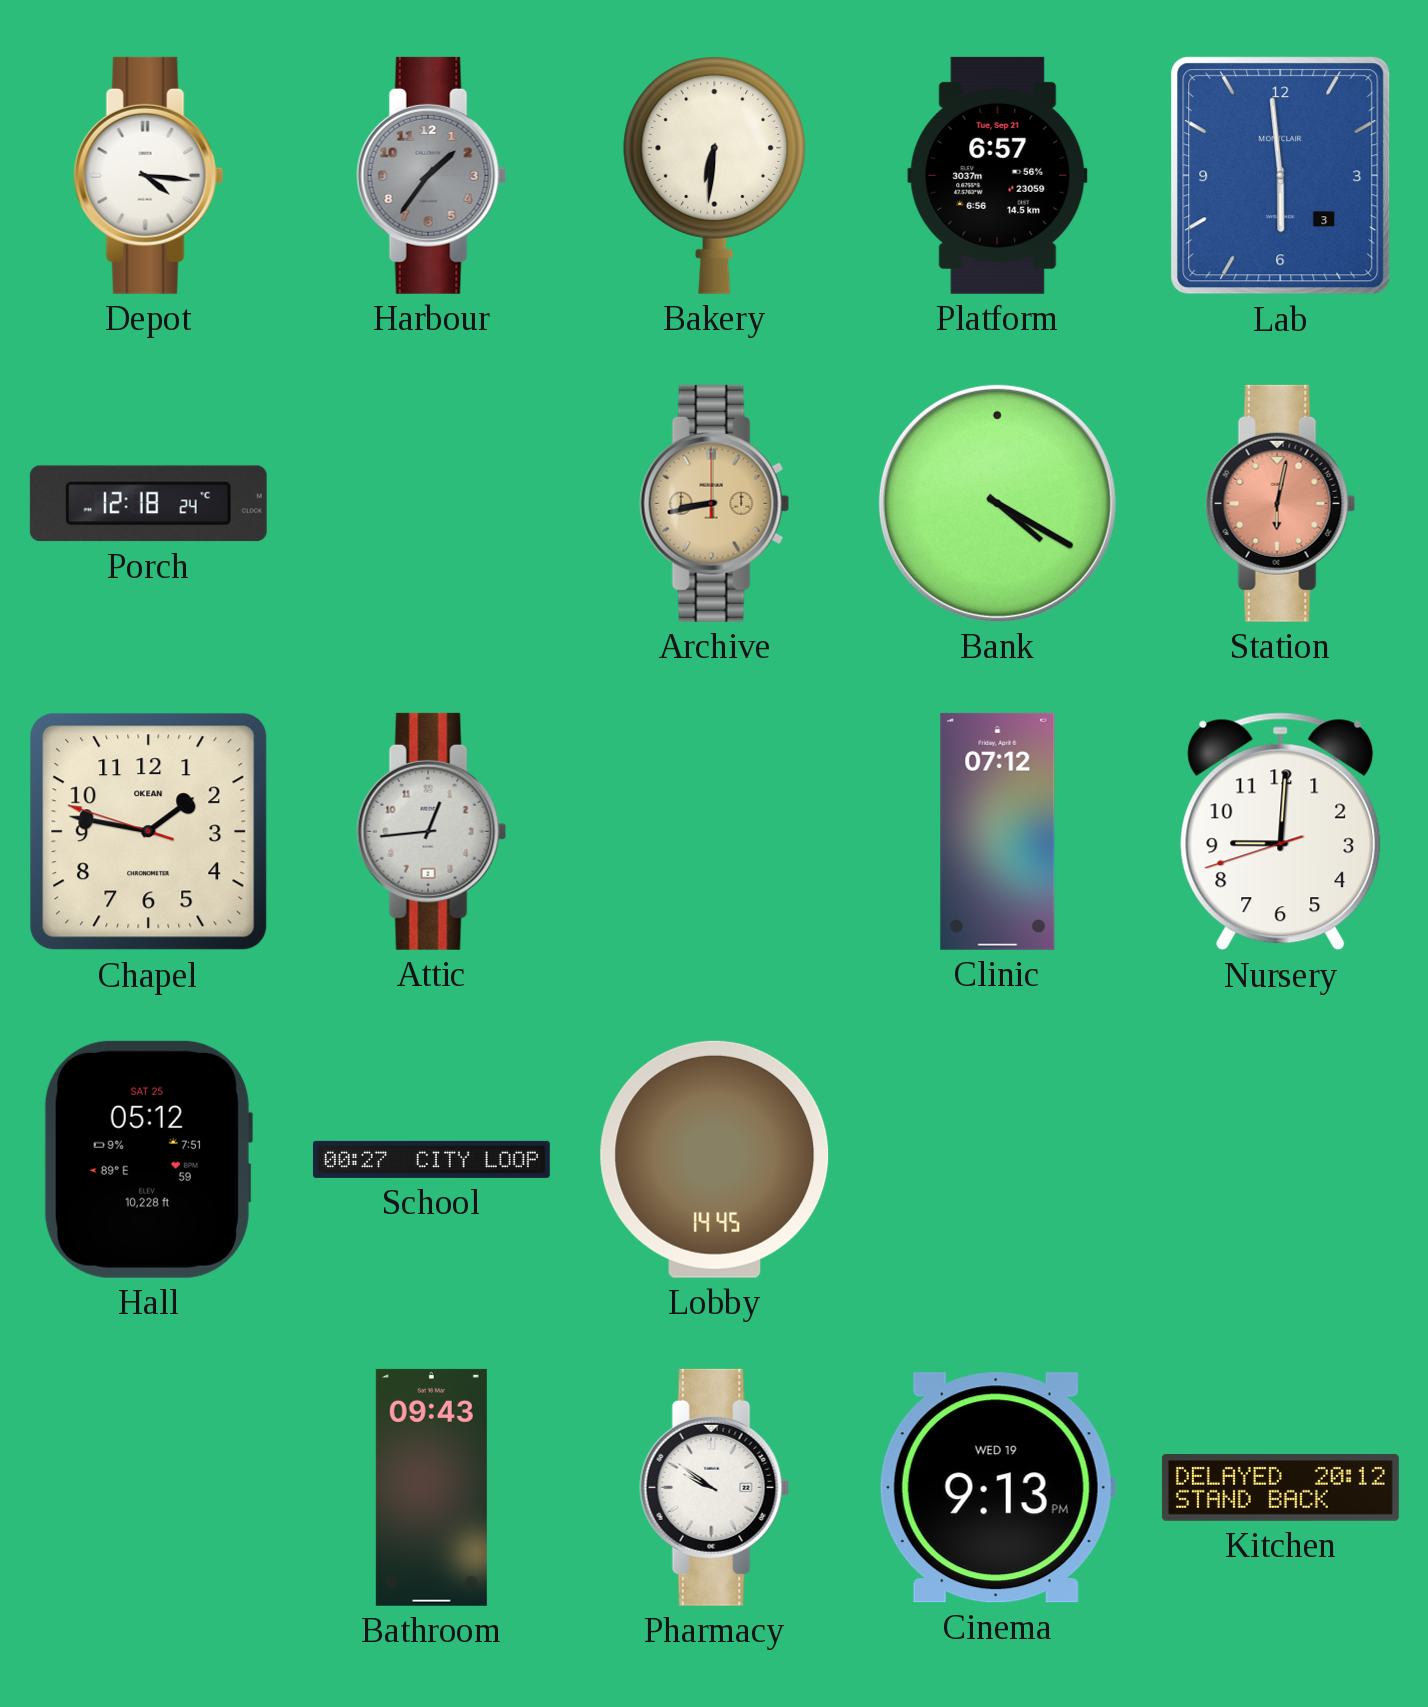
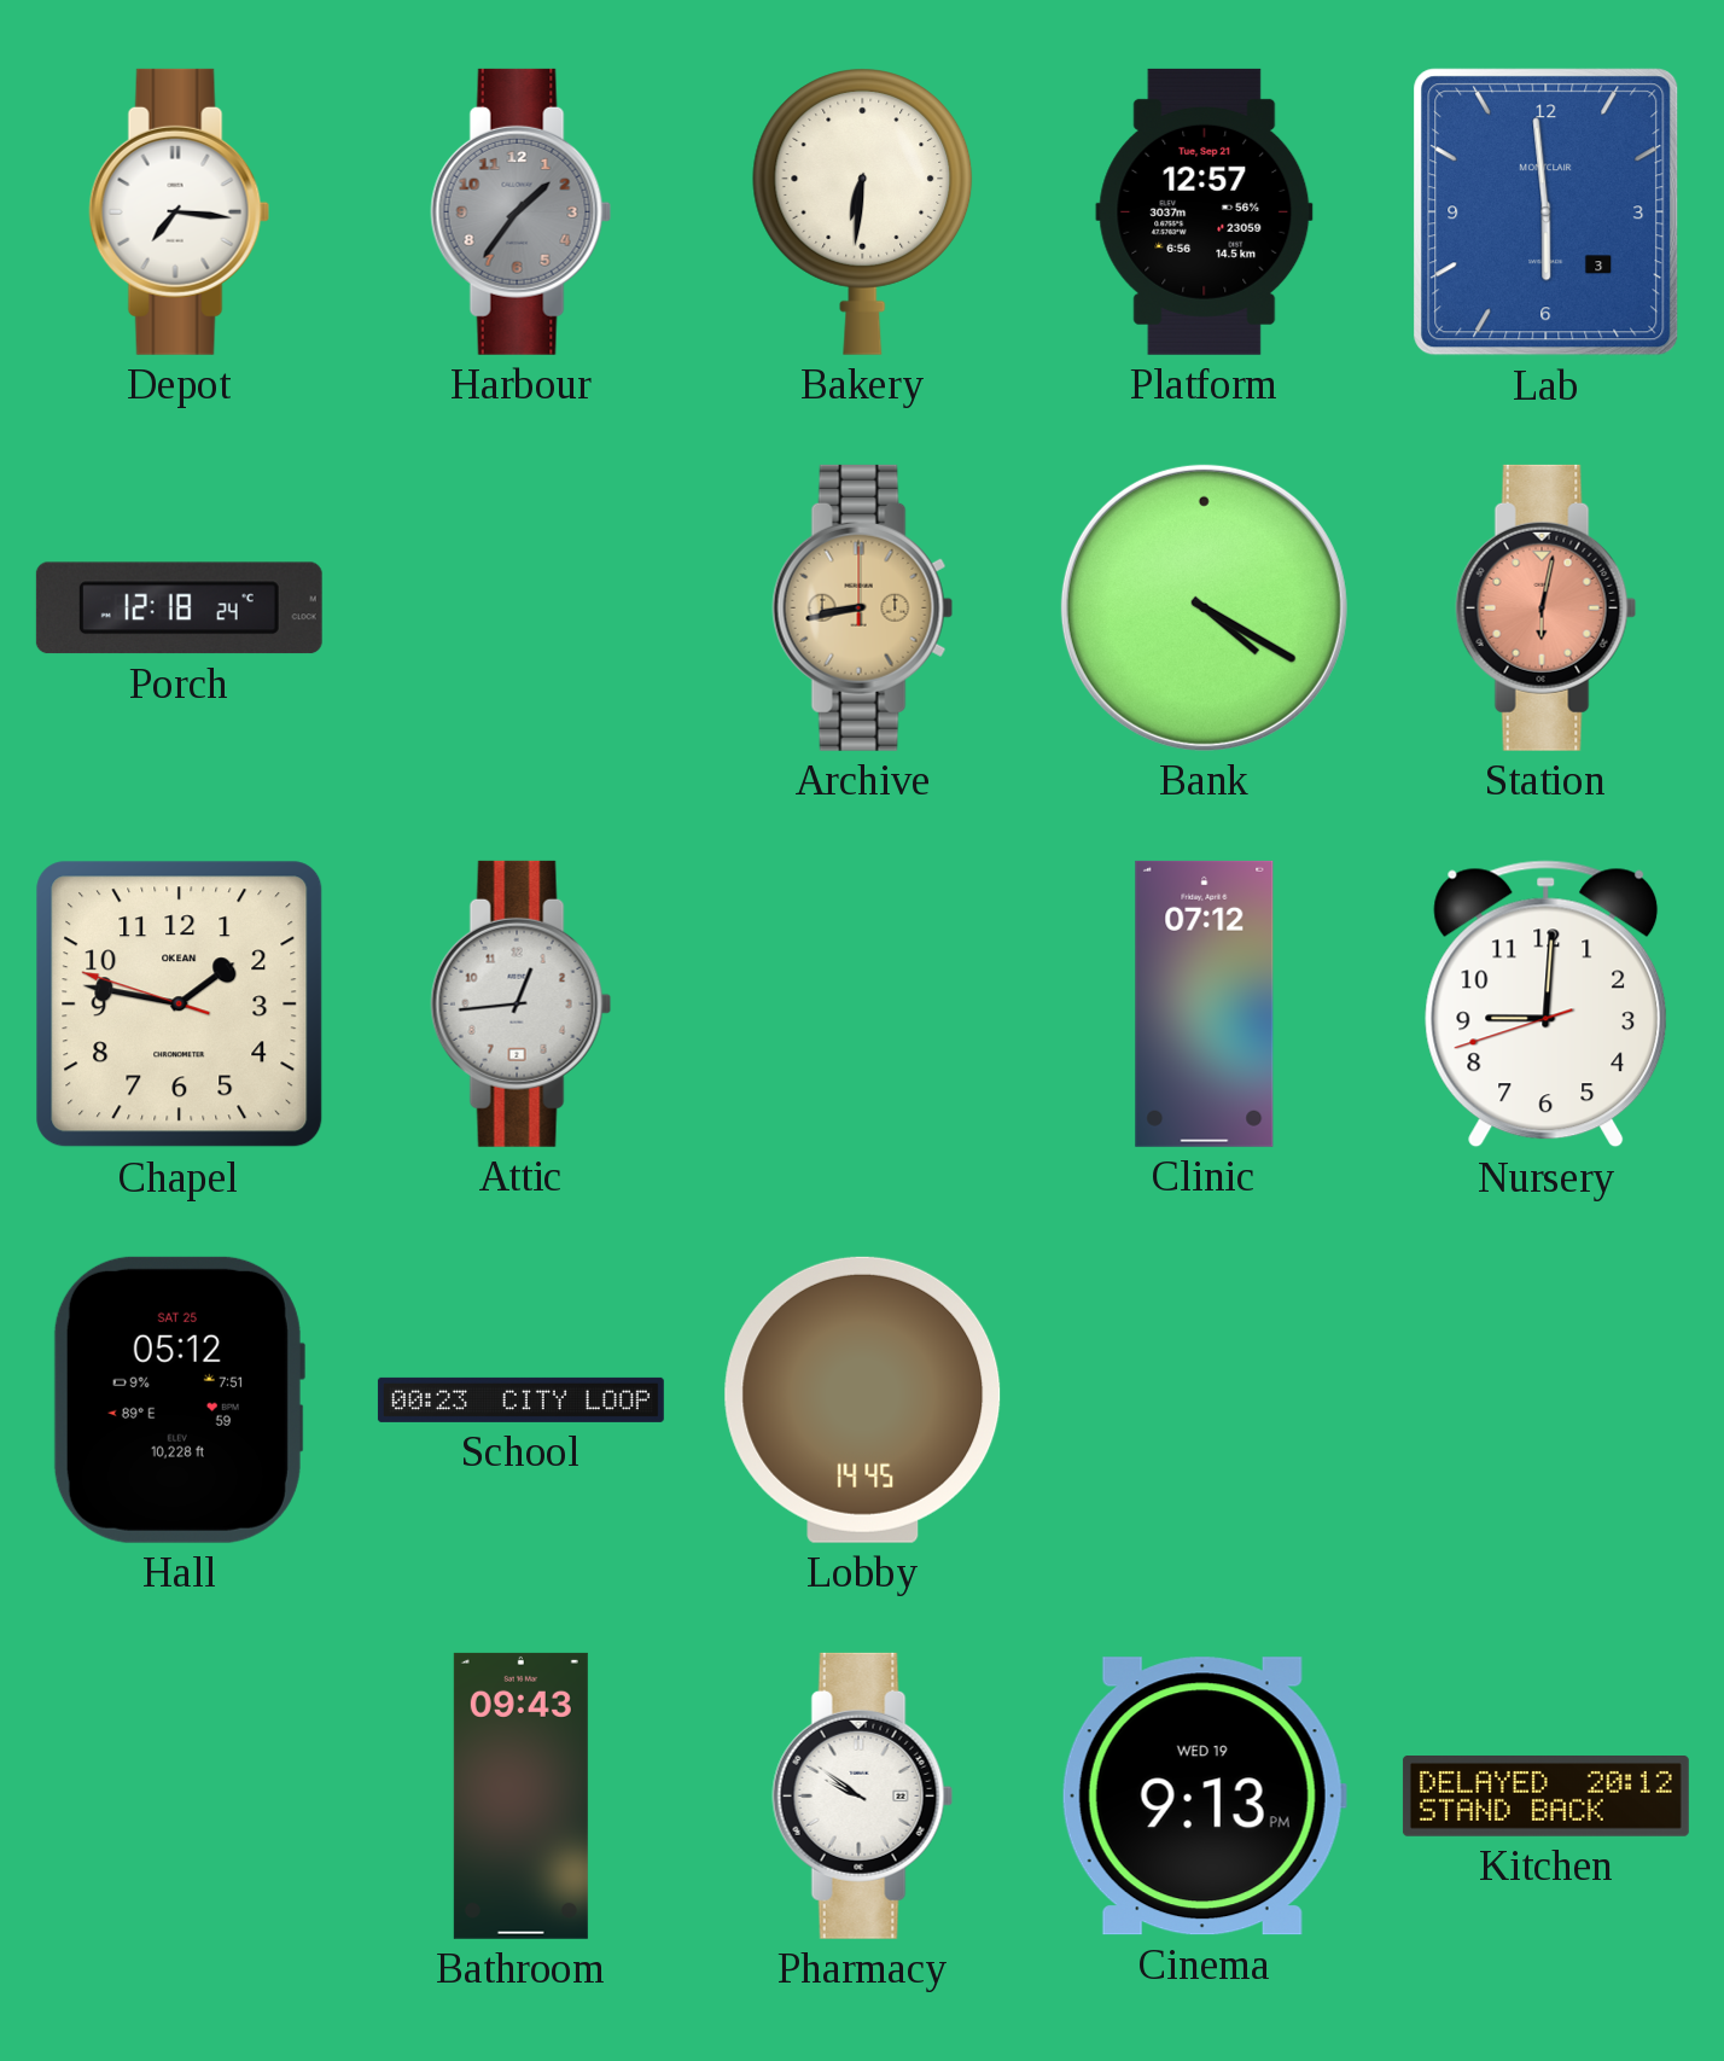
Depot: 4:16 -> 7:16
Platform: 6:57 -> 12:57
School: 00:27 -> 00:23
